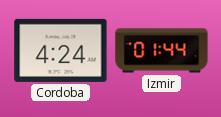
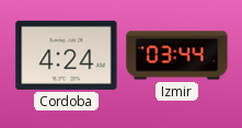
Izmir: 01:44 -> 03:44
